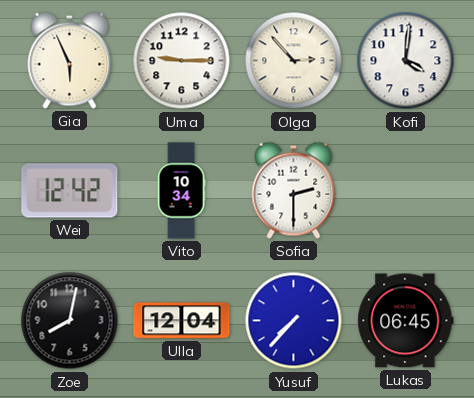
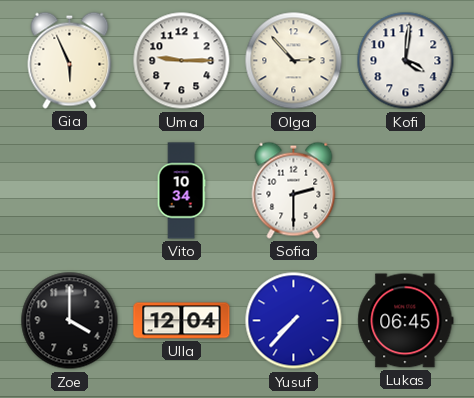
Wei: 12:42 -> none
Zoe: 8:02 -> 4:00
